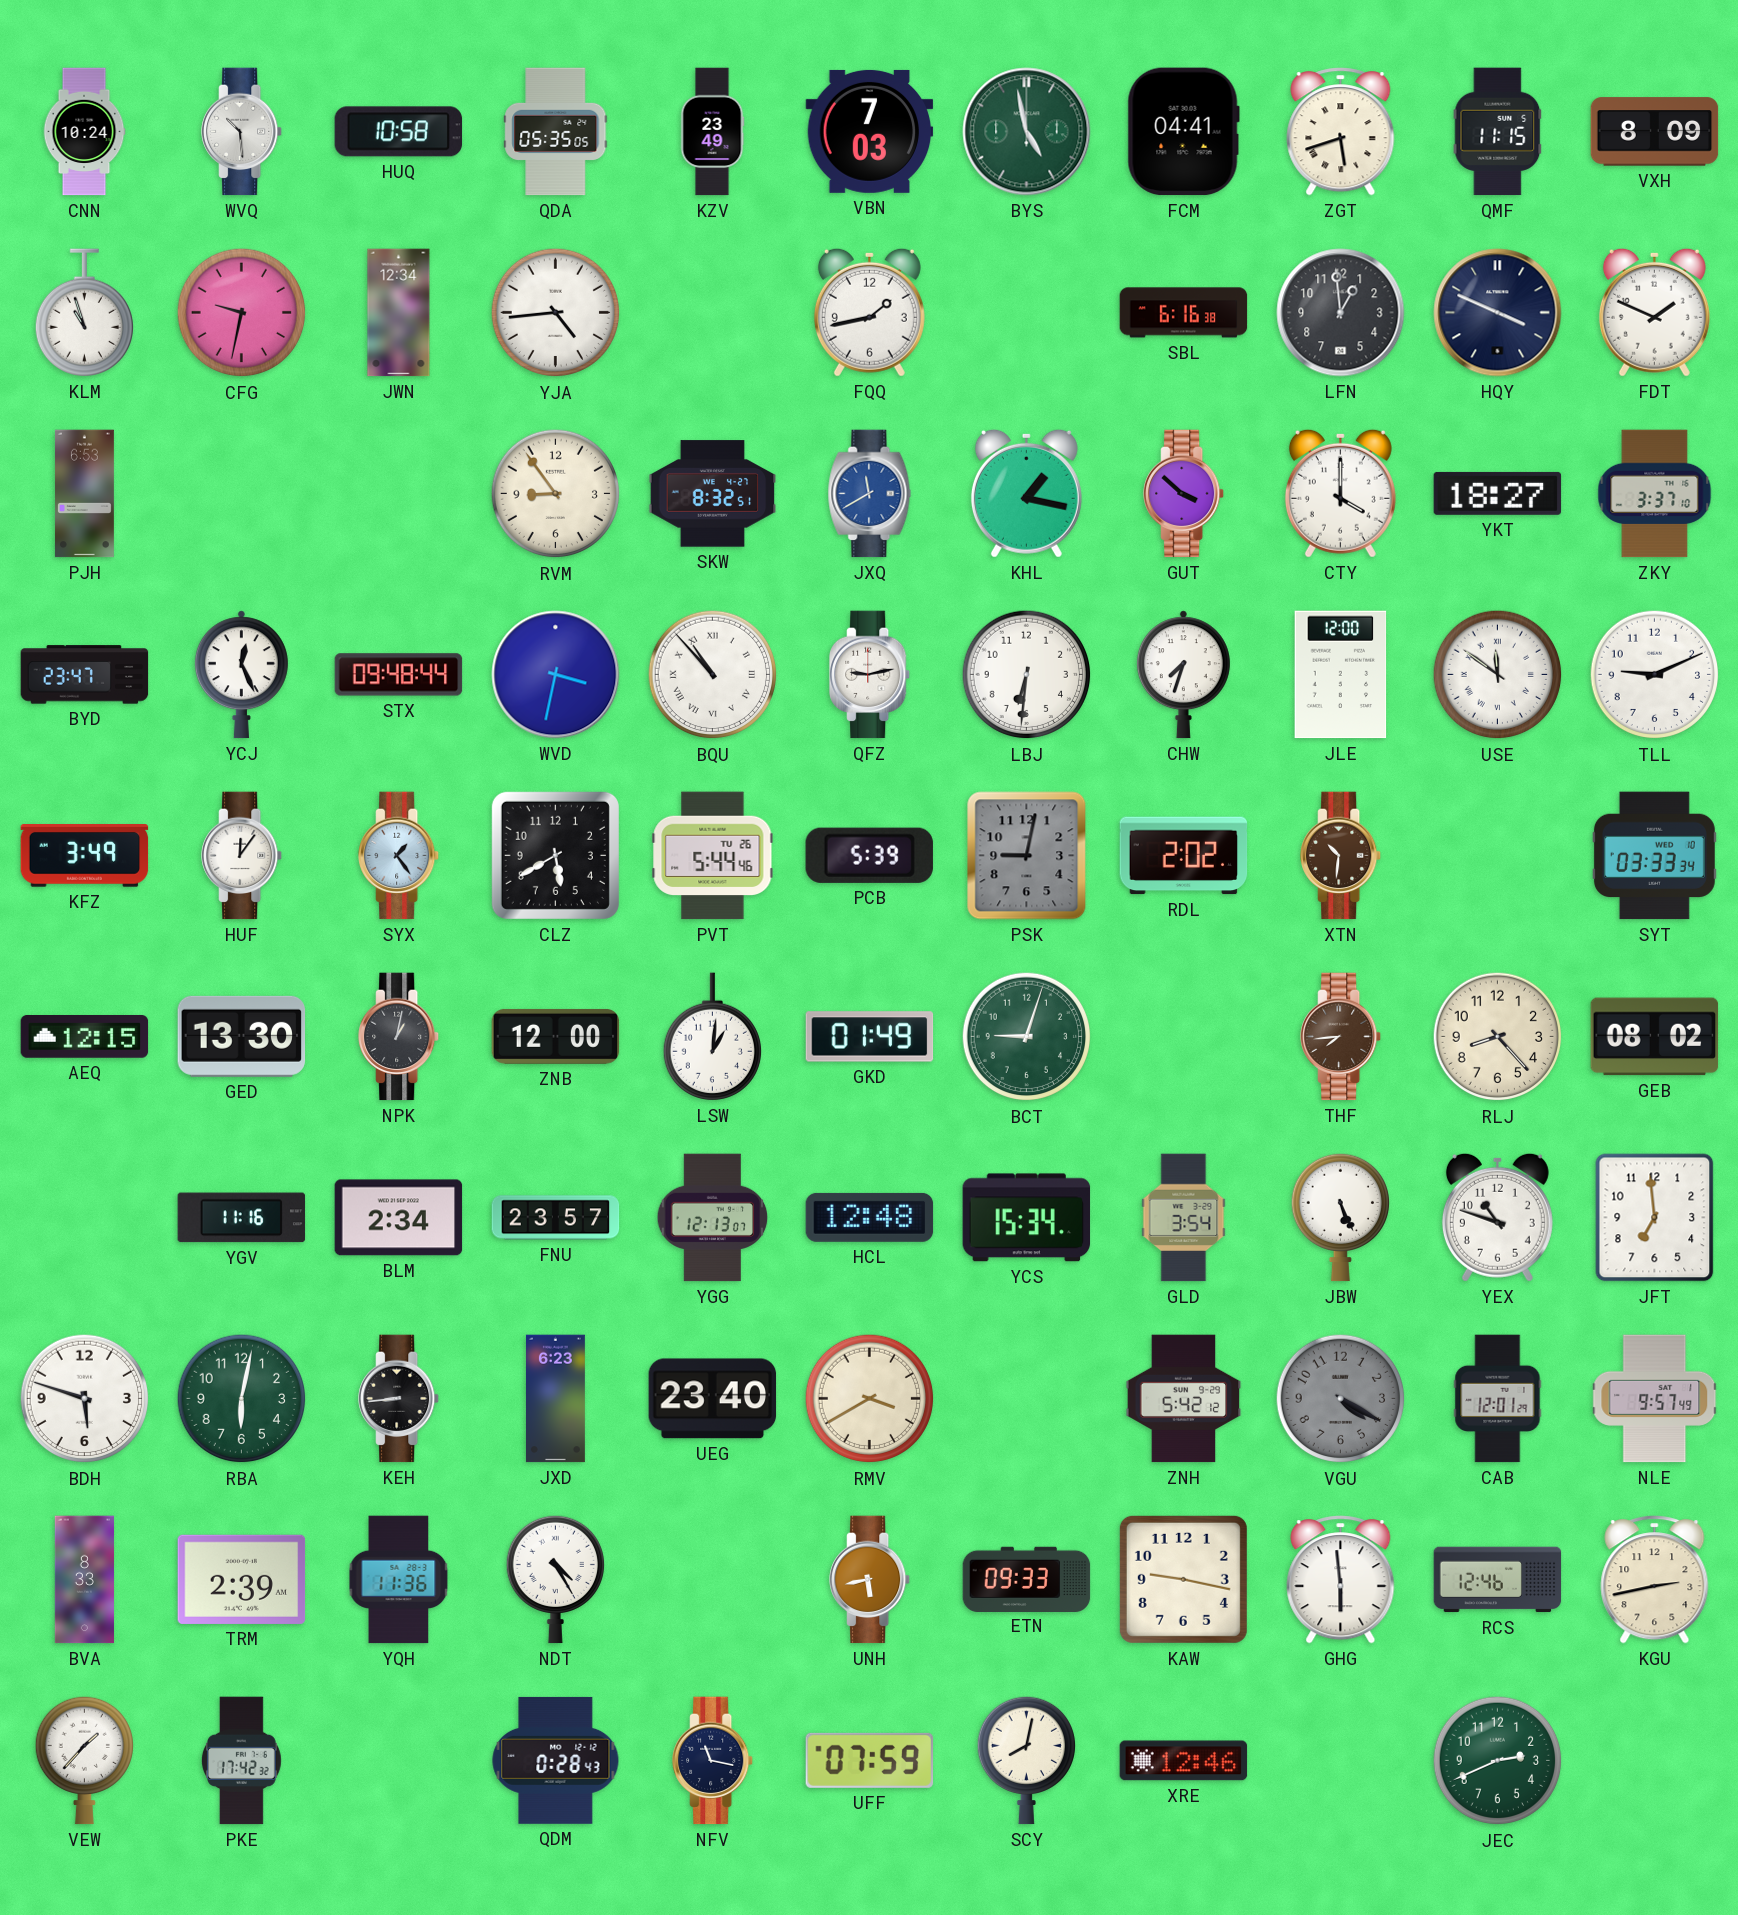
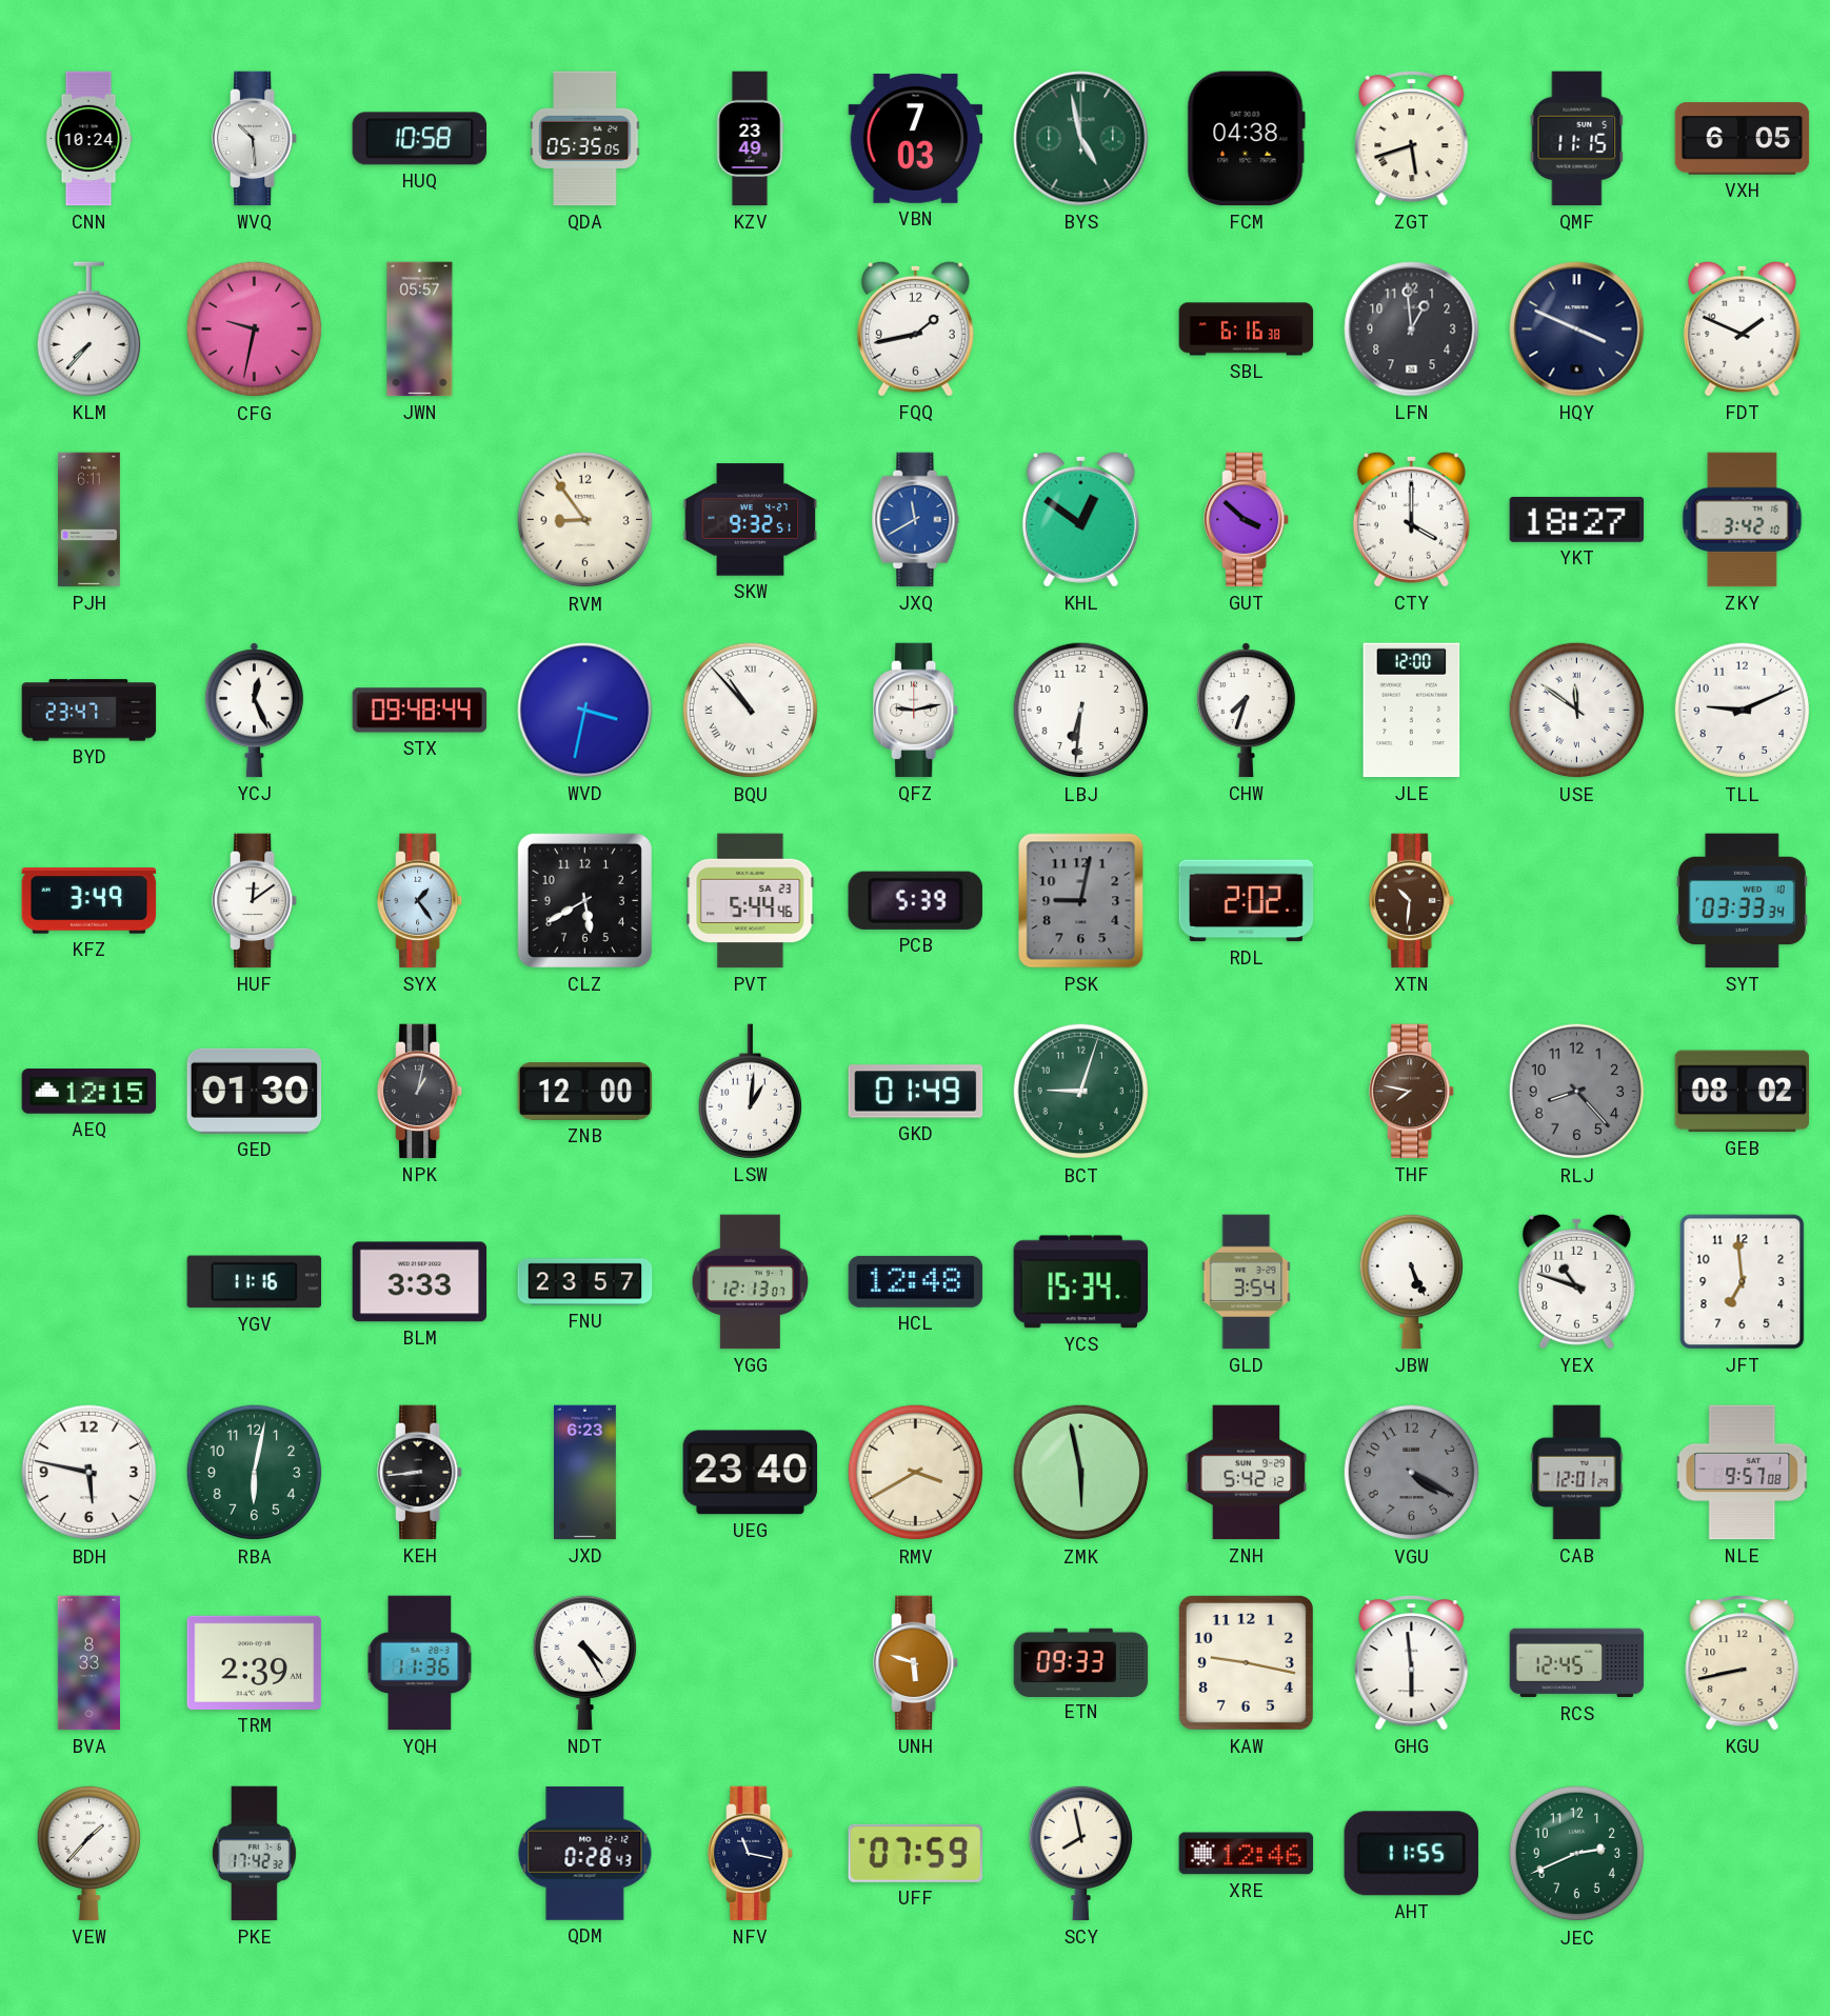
FCM: 04:41 -> 04:38
VXH: 8:09 -> 6:05
KLM: 10:57 -> 7:37
JWN: 12:34 -> 05:57
YJA: 4:44 -> none
PJH: 6:53 -> 6:11
SKW: 8:32 -> 9:32
KHL: 1:17 -> 12:51
ZKY: 3:37 -> 3:42
HUF: 12:06 -> 12:09
PVT date: TU 26 -> SA 23
GED: 13:30 -> 01:30
THF: 7:44 -> 7:47
RLJ dial: cream -> grey
BLM: 2:34 -> 3:33
BDH: 5:48 -> 5:47
ZMK: none -> 5:58
NLE: 9:57:49 -> 9:57:08
UNH: 5:43 -> 5:48
RCS: 12:46 -> 12:45
KGU: 2:43 -> 8:43
SCY: 8:02 -> 7:58
AHT: none -> 11:55
